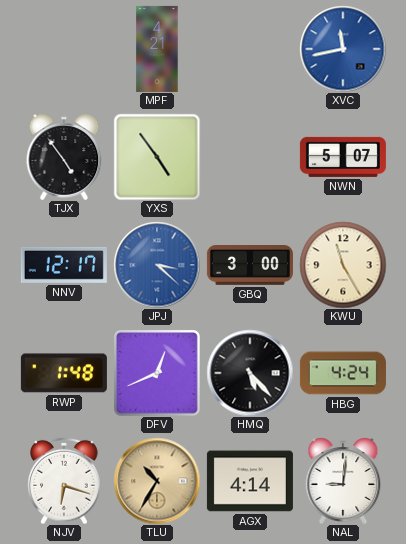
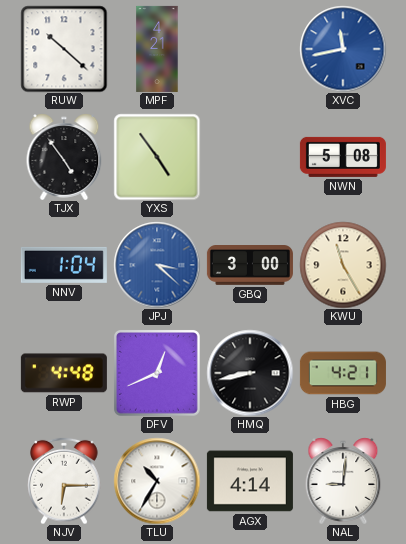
RUW: none -> 10:22
NWN: 5:07 -> 5:08
NNV: 12:17 -> 1:04
RWP: 1:48 -> 4:48
HMQ: 5:23 -> 8:43
HBG: 4:24 -> 4:21
NJV: 6:18 -> 6:15
TLU dial: champagne -> white
